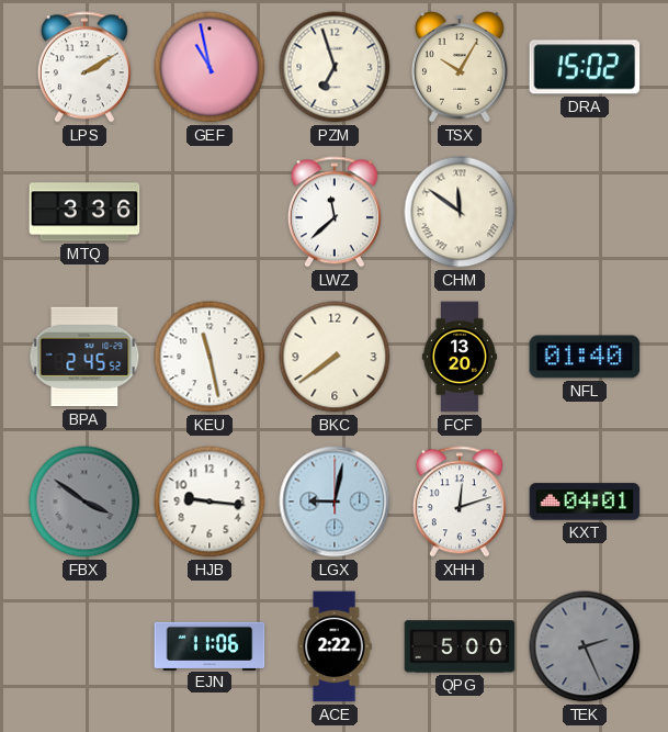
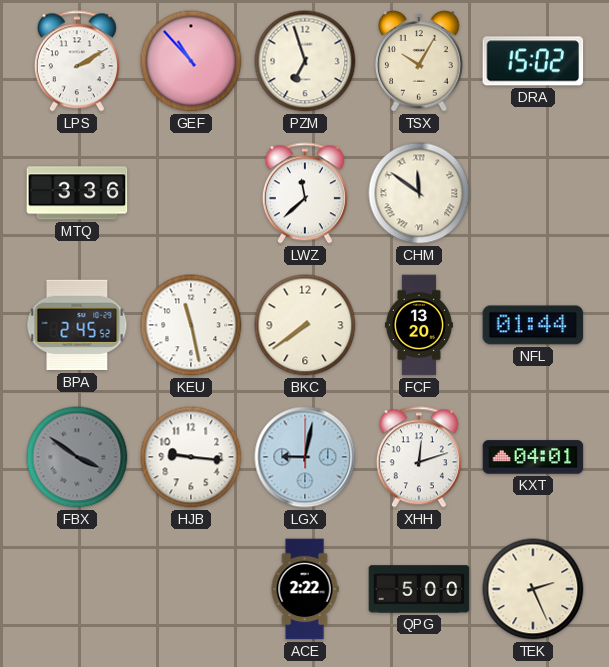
GEF: 10:58 -> 10:53
NFL: 01:40 -> 01:44
EJN: 11:06 -> none
TEK dial: grey -> cream
